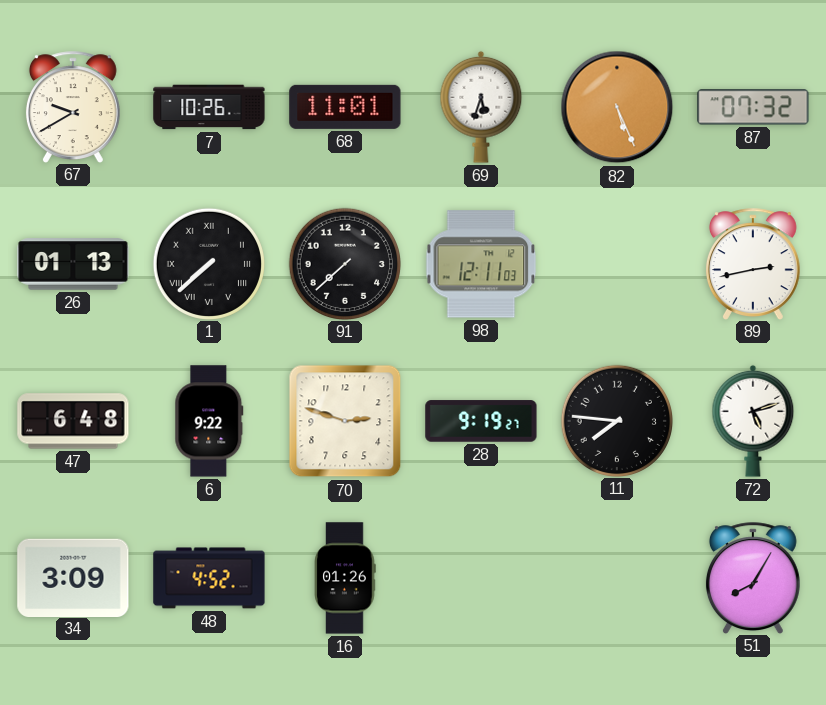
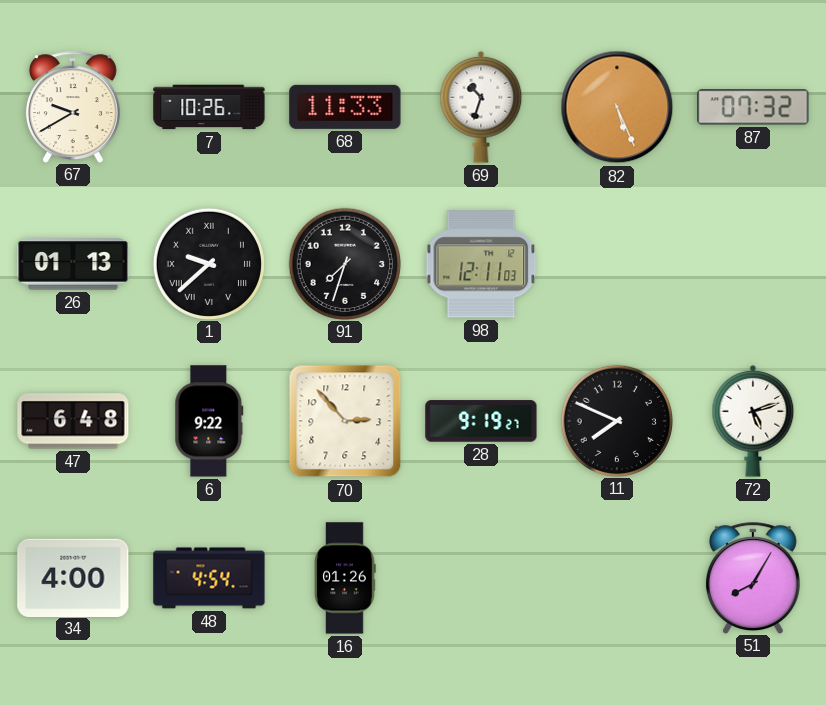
68: 11:01 -> 11:33
69: 5:33 -> 10:33
1: 7:38 -> 9:38
91: 7:38 -> 7:33
89: 2:43 -> none
70: 2:48 -> 2:53
11: 7:46 -> 7:49
34: 3:09 -> 4:00
48: 4:52 -> 4:54
